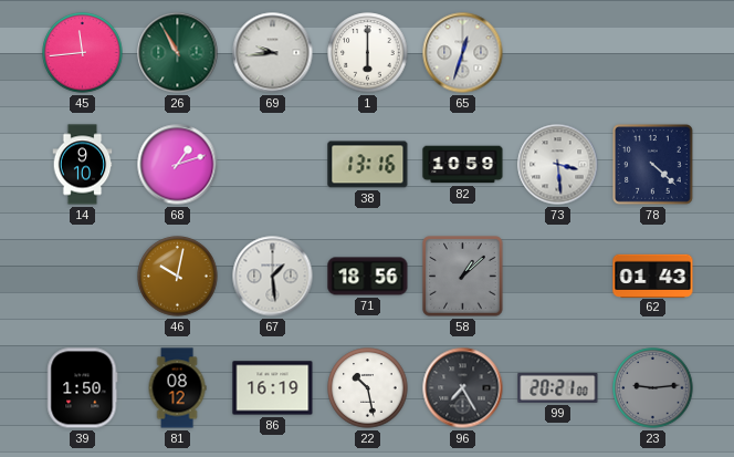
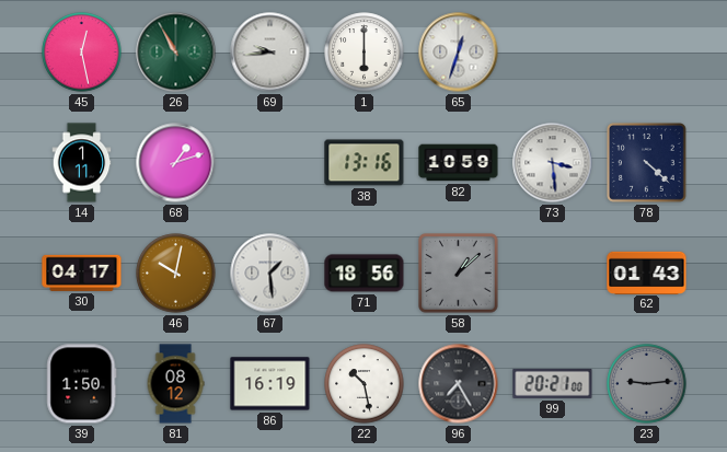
45: 11:44 -> 12:28
14: 9:10 -> 1:11
30: none -> 04:17
